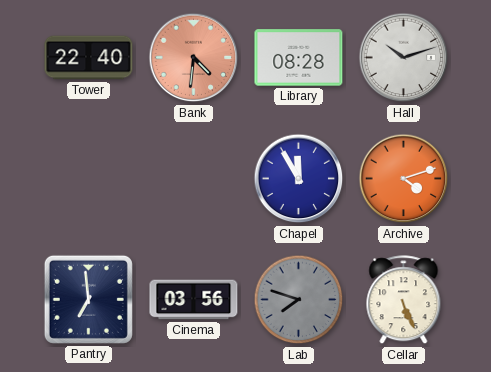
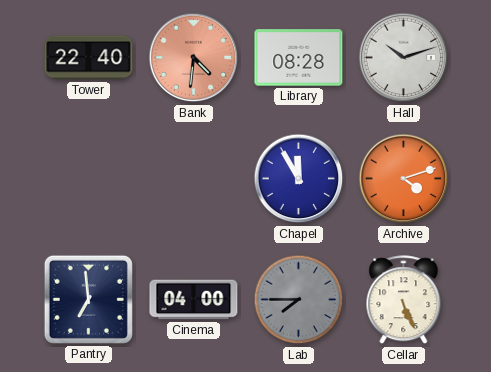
Cinema: 03:56 -> 04:00
Lab: 7:48 -> 7:45
